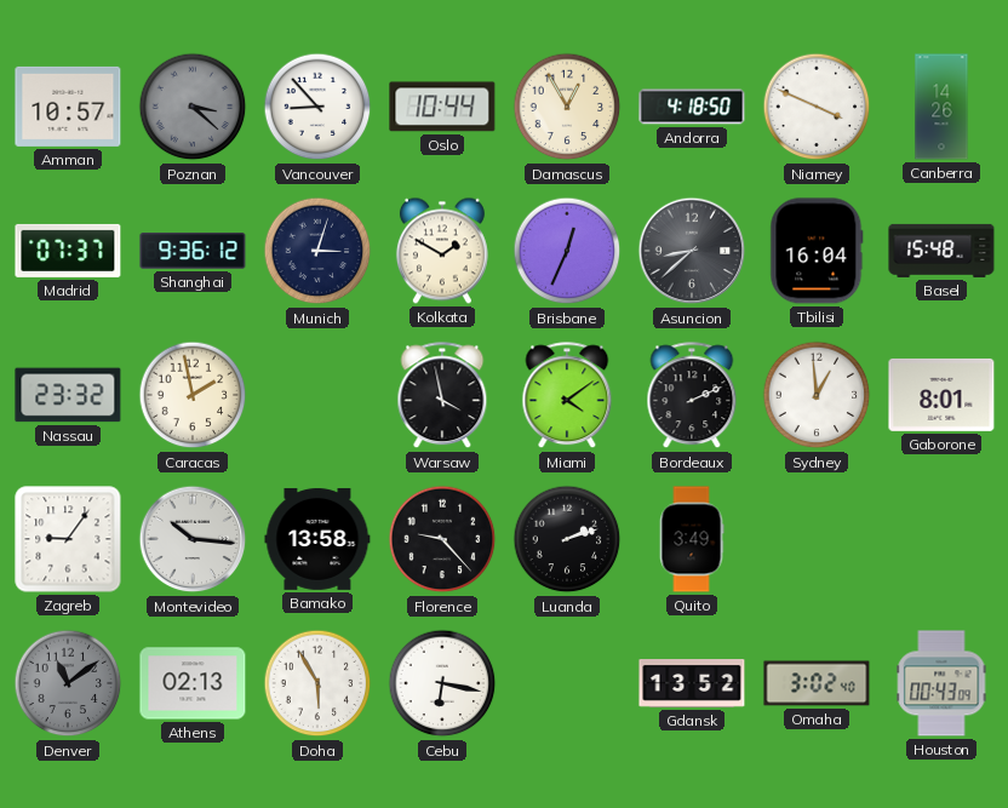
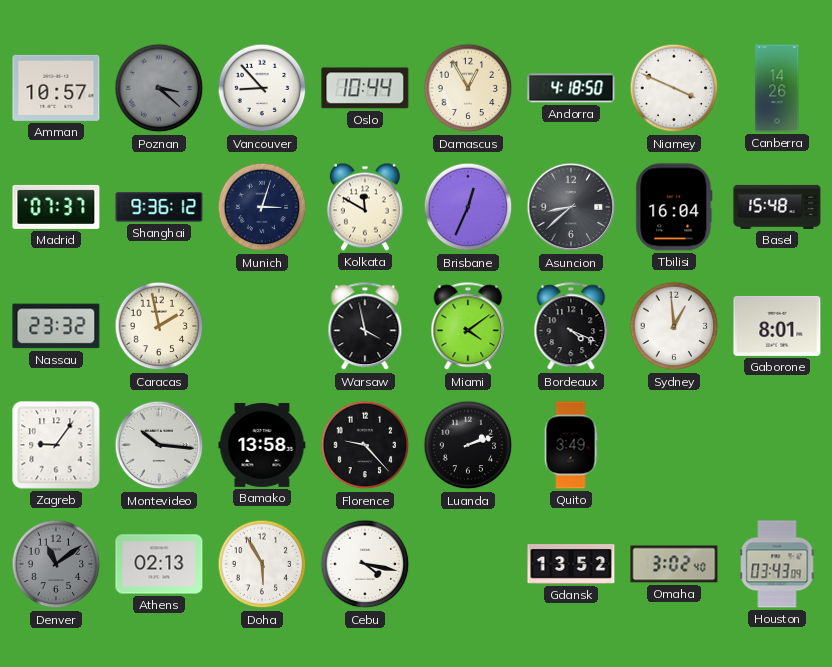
Kolkata: 1:50 -> 11:50
Bordeaux: 2:11 -> 4:19
Cebu: 6:17 -> 4:17
Houston: 00:43 -> 03:43
